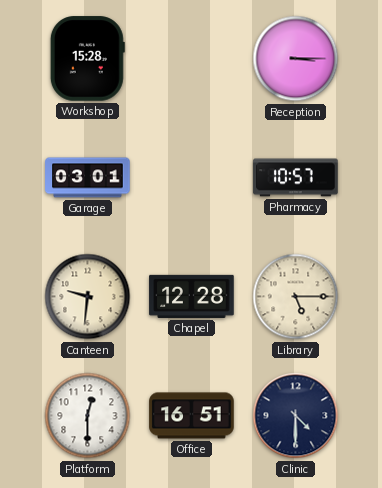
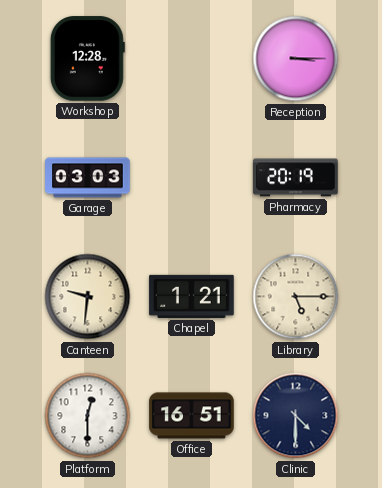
Workshop: 15:28 -> 12:28
Garage: 03:01 -> 03:03
Pharmacy: 10:57 -> 20:19
Chapel: 12:28 -> 1:21
